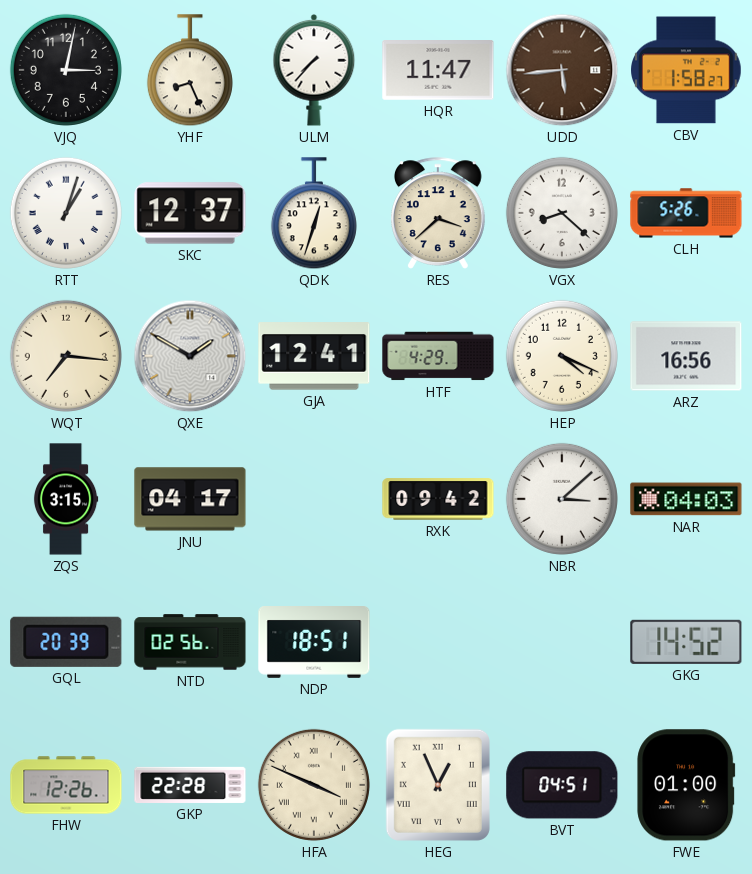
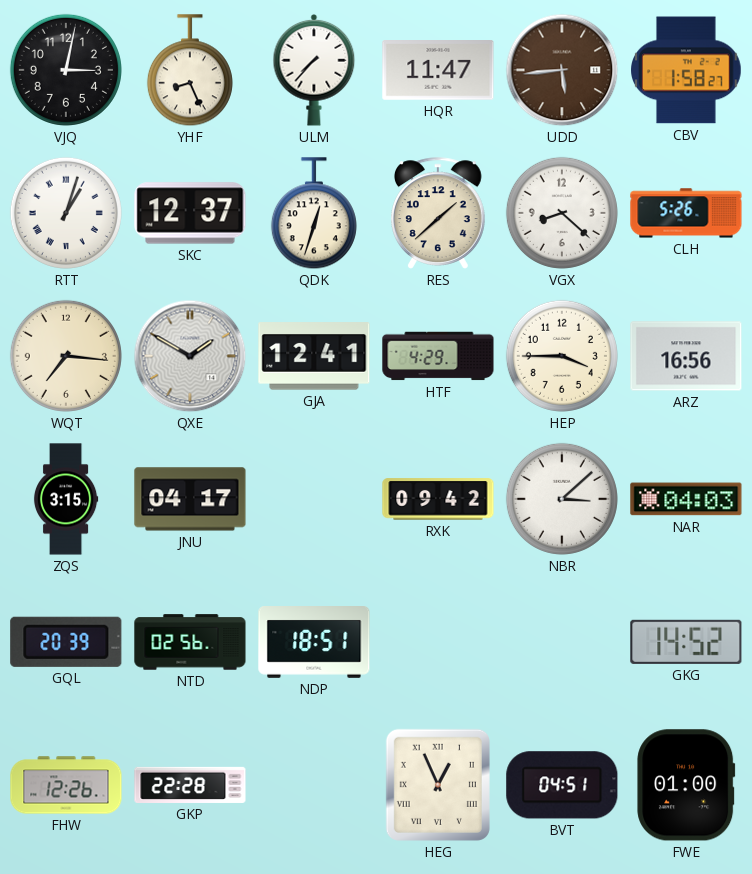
RES: 3:38 -> 1:38
HEP: 4:19 -> 3:45
HFA: 3:49 -> none
